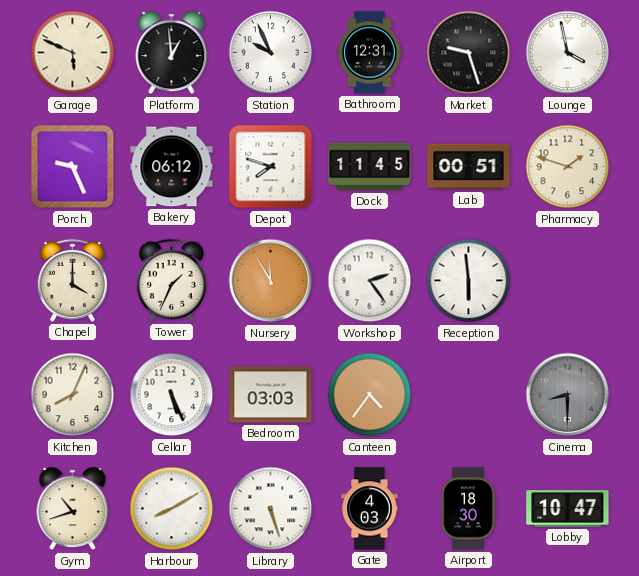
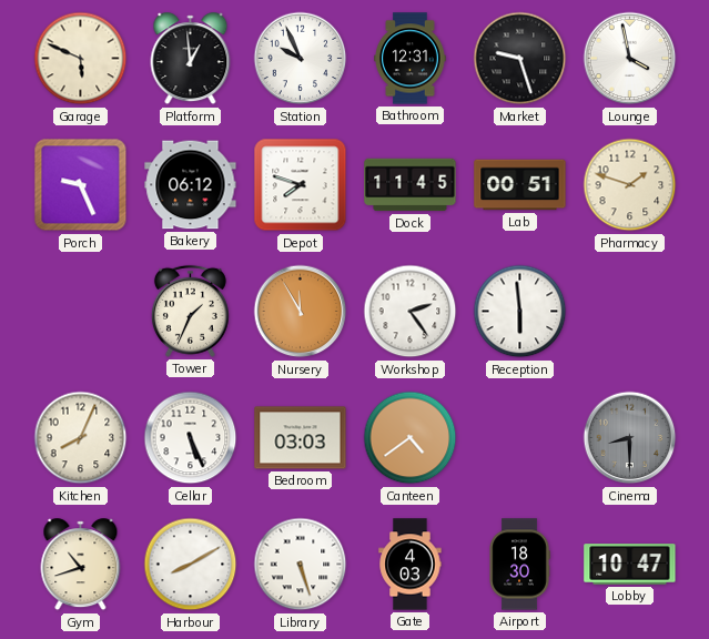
Chapel: 4:00 -> none
Canteen: 4:36 -> 4:39
